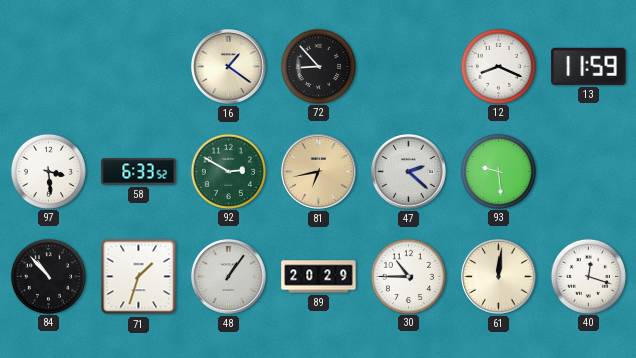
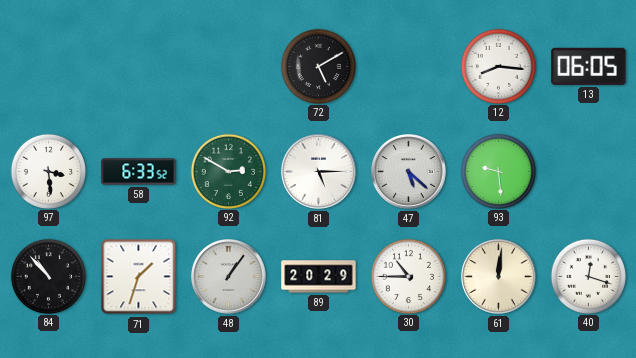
16: 1:21 -> none
72: 8:53 -> 5:10
12: 8:19 -> 8:16
13: 11:59 -> 06:05
81: 6:43 -> 5:15
81 dial: champagne -> white
47: 2:22 -> 5:22
